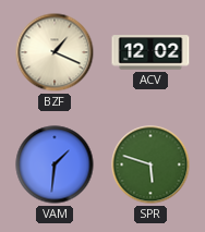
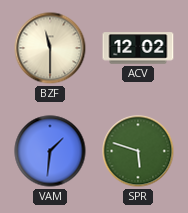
BZF: 1:19 -> 11:30
